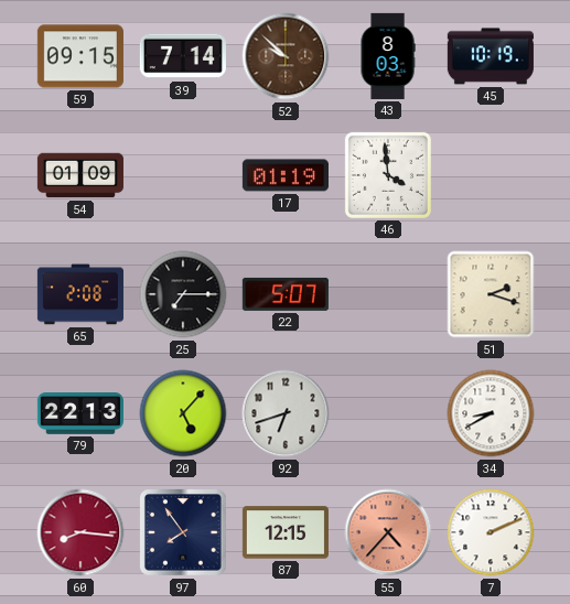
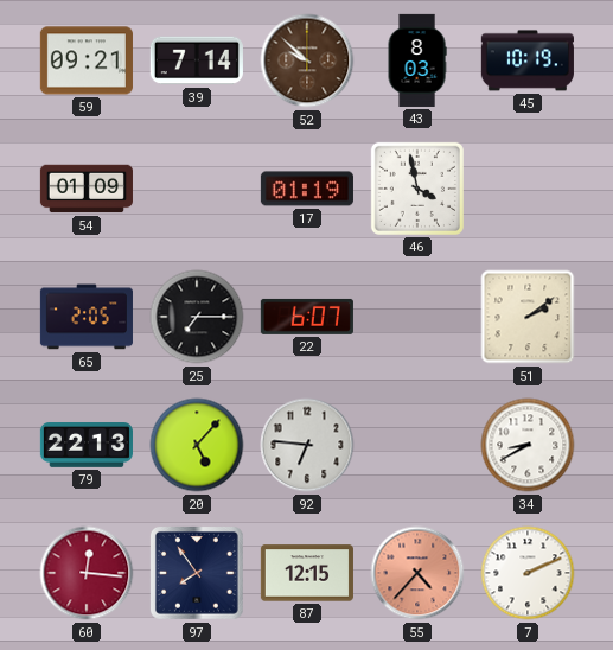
59: 09:15 -> 09:21
46: 3:59 -> 3:58
65: 2:08 -> 2:05
22: 5:07 -> 6:07
51: 2:18 -> 2:09
92: 6:42 -> 6:46
60: 8:16 -> 12:16
